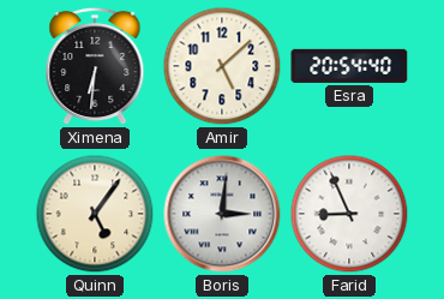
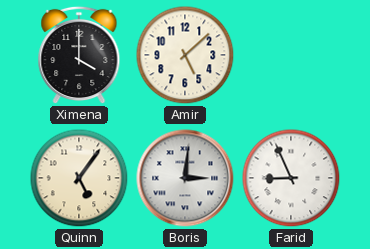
Ximena: 6:31 -> 4:00
Esra: 20:54 -> none
